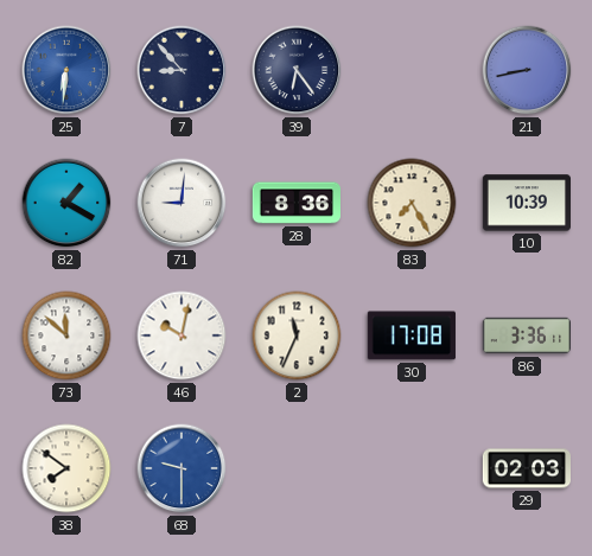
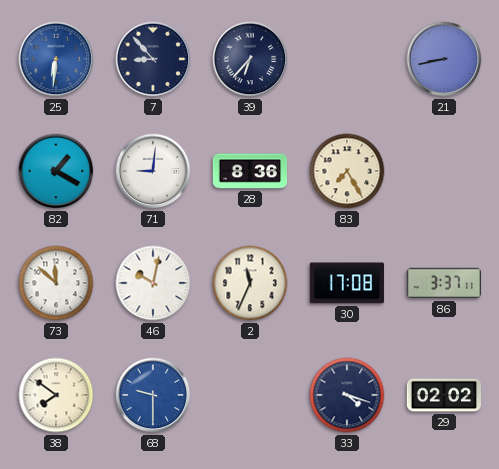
39: 6:24 -> 6:37
10: 10:39 -> none
86: 3:36 -> 3:37
33: none -> 4:18
29: 02:03 -> 02:02
